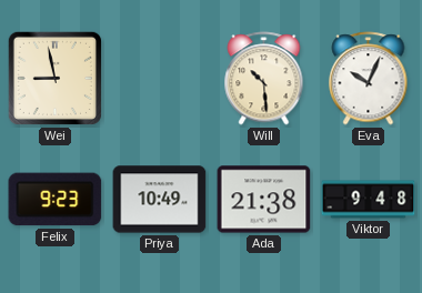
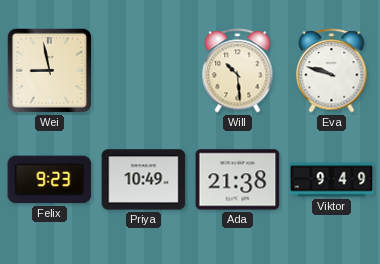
Eva: 10:04 -> 9:48
Viktor: 9:48 -> 9:49
